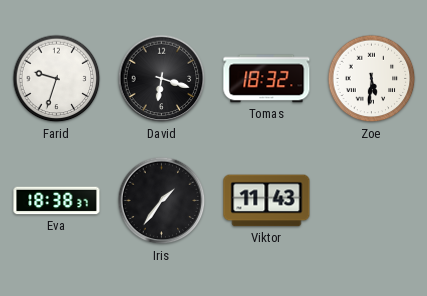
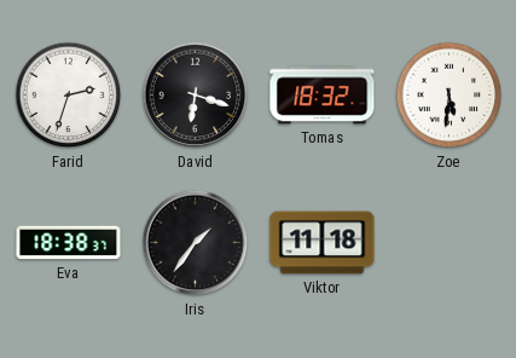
Farid: 9:33 -> 2:33
Viktor: 11:43 -> 11:18
